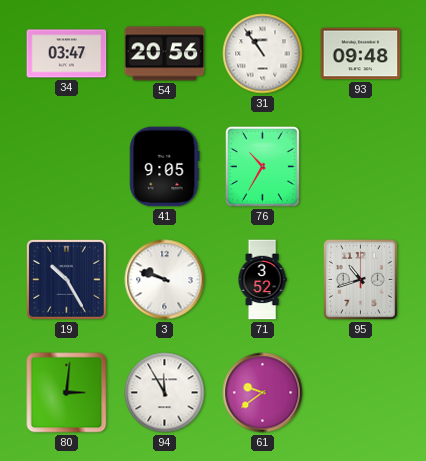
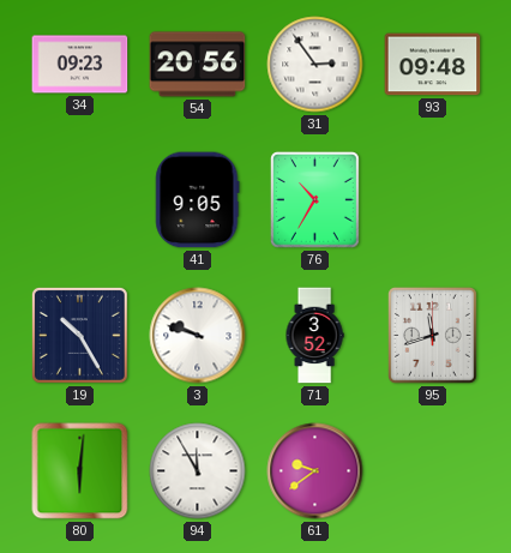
34: 03:47 -> 09:23
31: 10:54 -> 2:54
95: 10:42 -> 11:42
80: 3:01 -> 6:01
